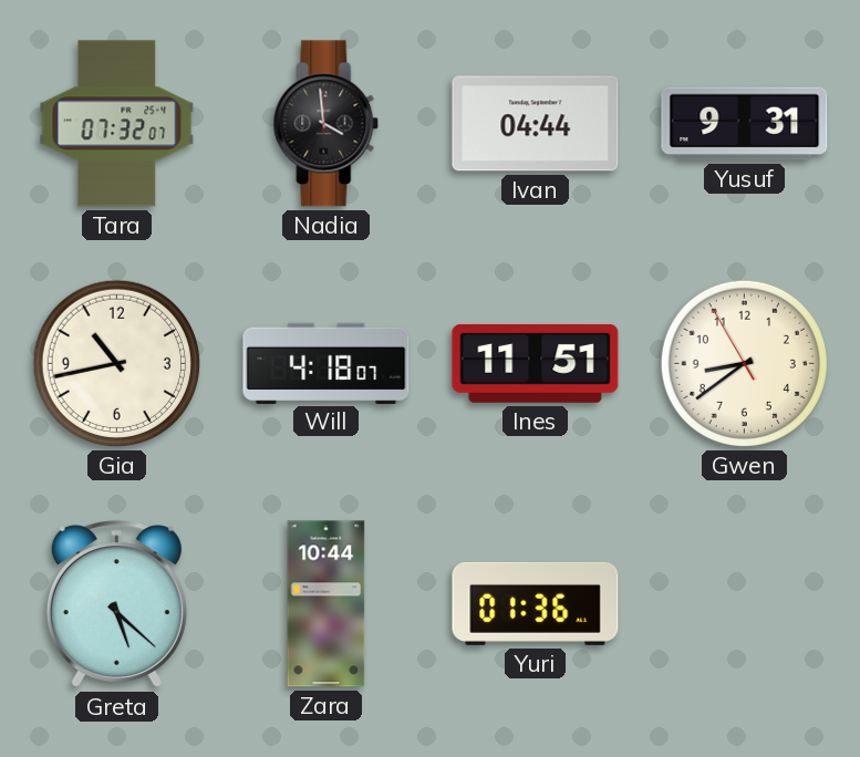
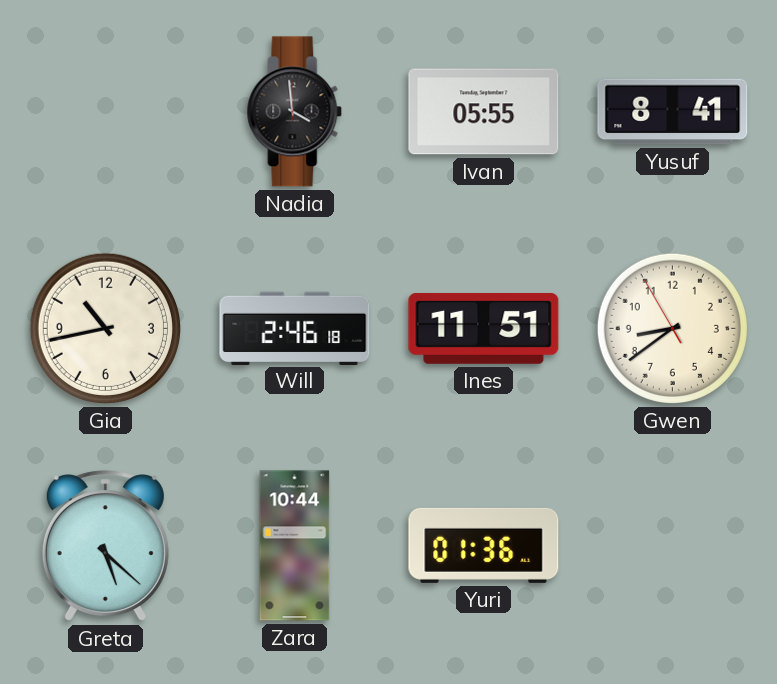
Tara: 07:32 -> none
Ivan: 04:44 -> 05:55
Yusuf: 9:31 -> 8:41
Will: 4:18 -> 2:46
